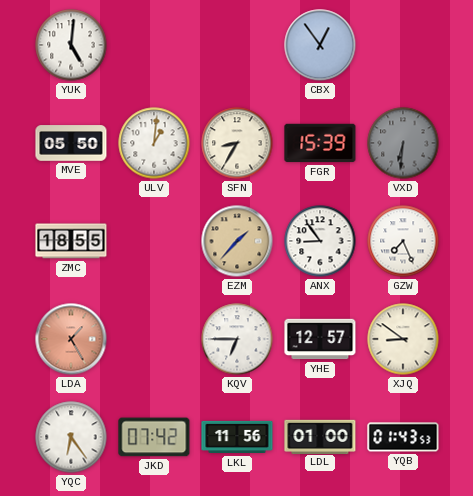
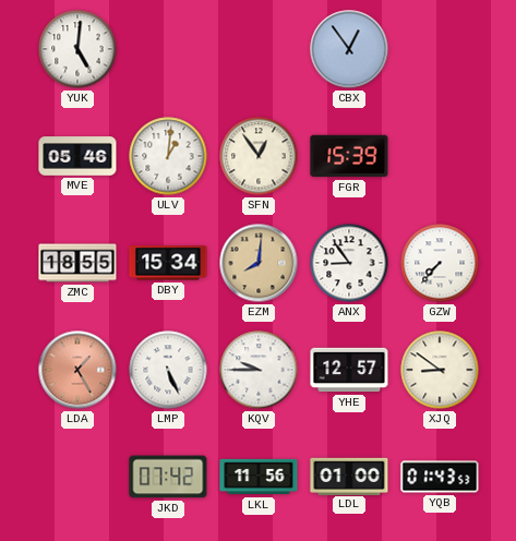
MVE: 05:50 -> 05:46
SFN: 8:35 -> 12:54
VXD: 6:31 -> none
DBY: none -> 15:34
EZM: 1:37 -> 8:01
GZW: 7:26 -> 7:37
LMP: none -> 5:26
KQV: 6:45 -> 9:45
YQC: 6:24 -> none
